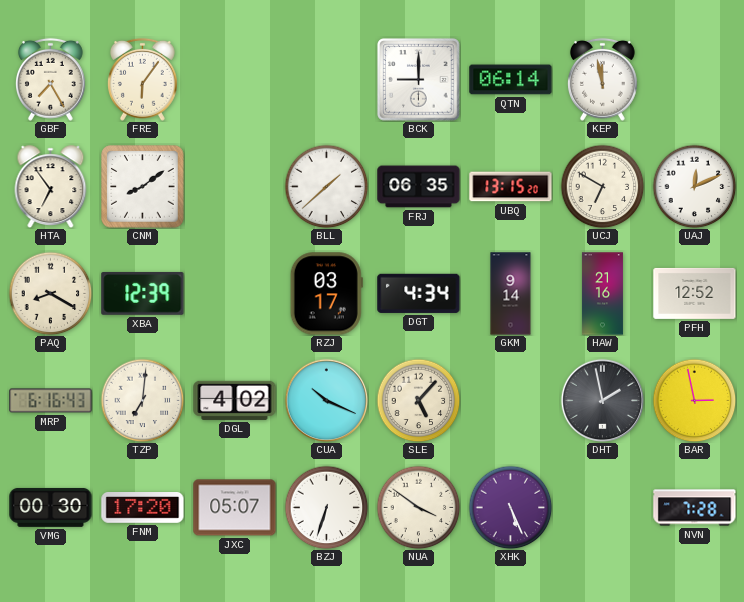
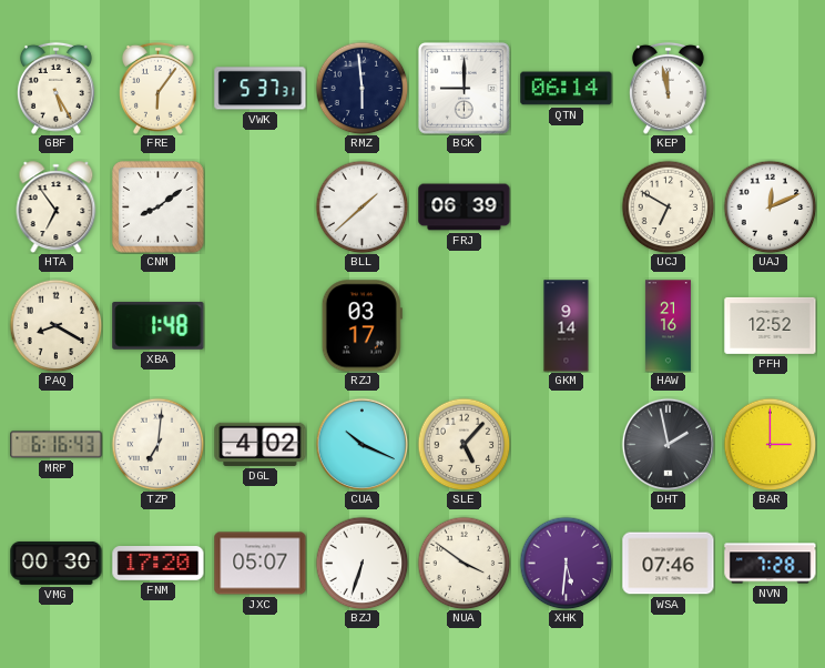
GBF: 7:25 -> 5:25
VWK: none -> 5:37
RMZ: none -> 5:59
FRJ: 06:35 -> 06:39
UBQ: 13:15 -> none
XBA: 12:39 -> 1:48
DGT: 4:34 -> none
BAR: 2:58 -> 3:00
XHK: 5:26 -> 5:31
WSA: none -> 07:46
